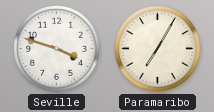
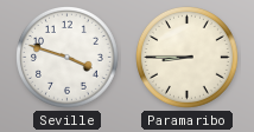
Paramaribo: 7:05 -> 8:45
